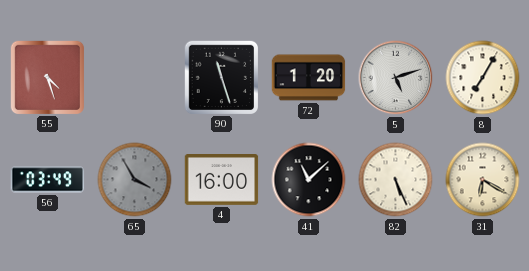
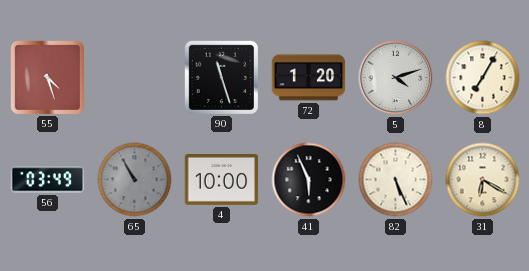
5: 5:12 -> 4:12
65: 3:55 -> 10:55
4: 16:00 -> 10:00
41: 11:08 -> 5:56
